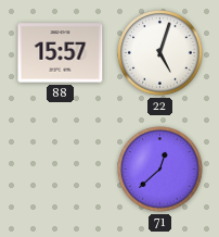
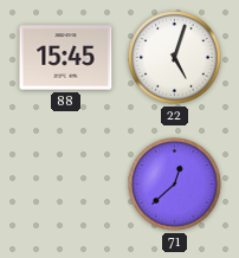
88: 15:57 -> 15:45
